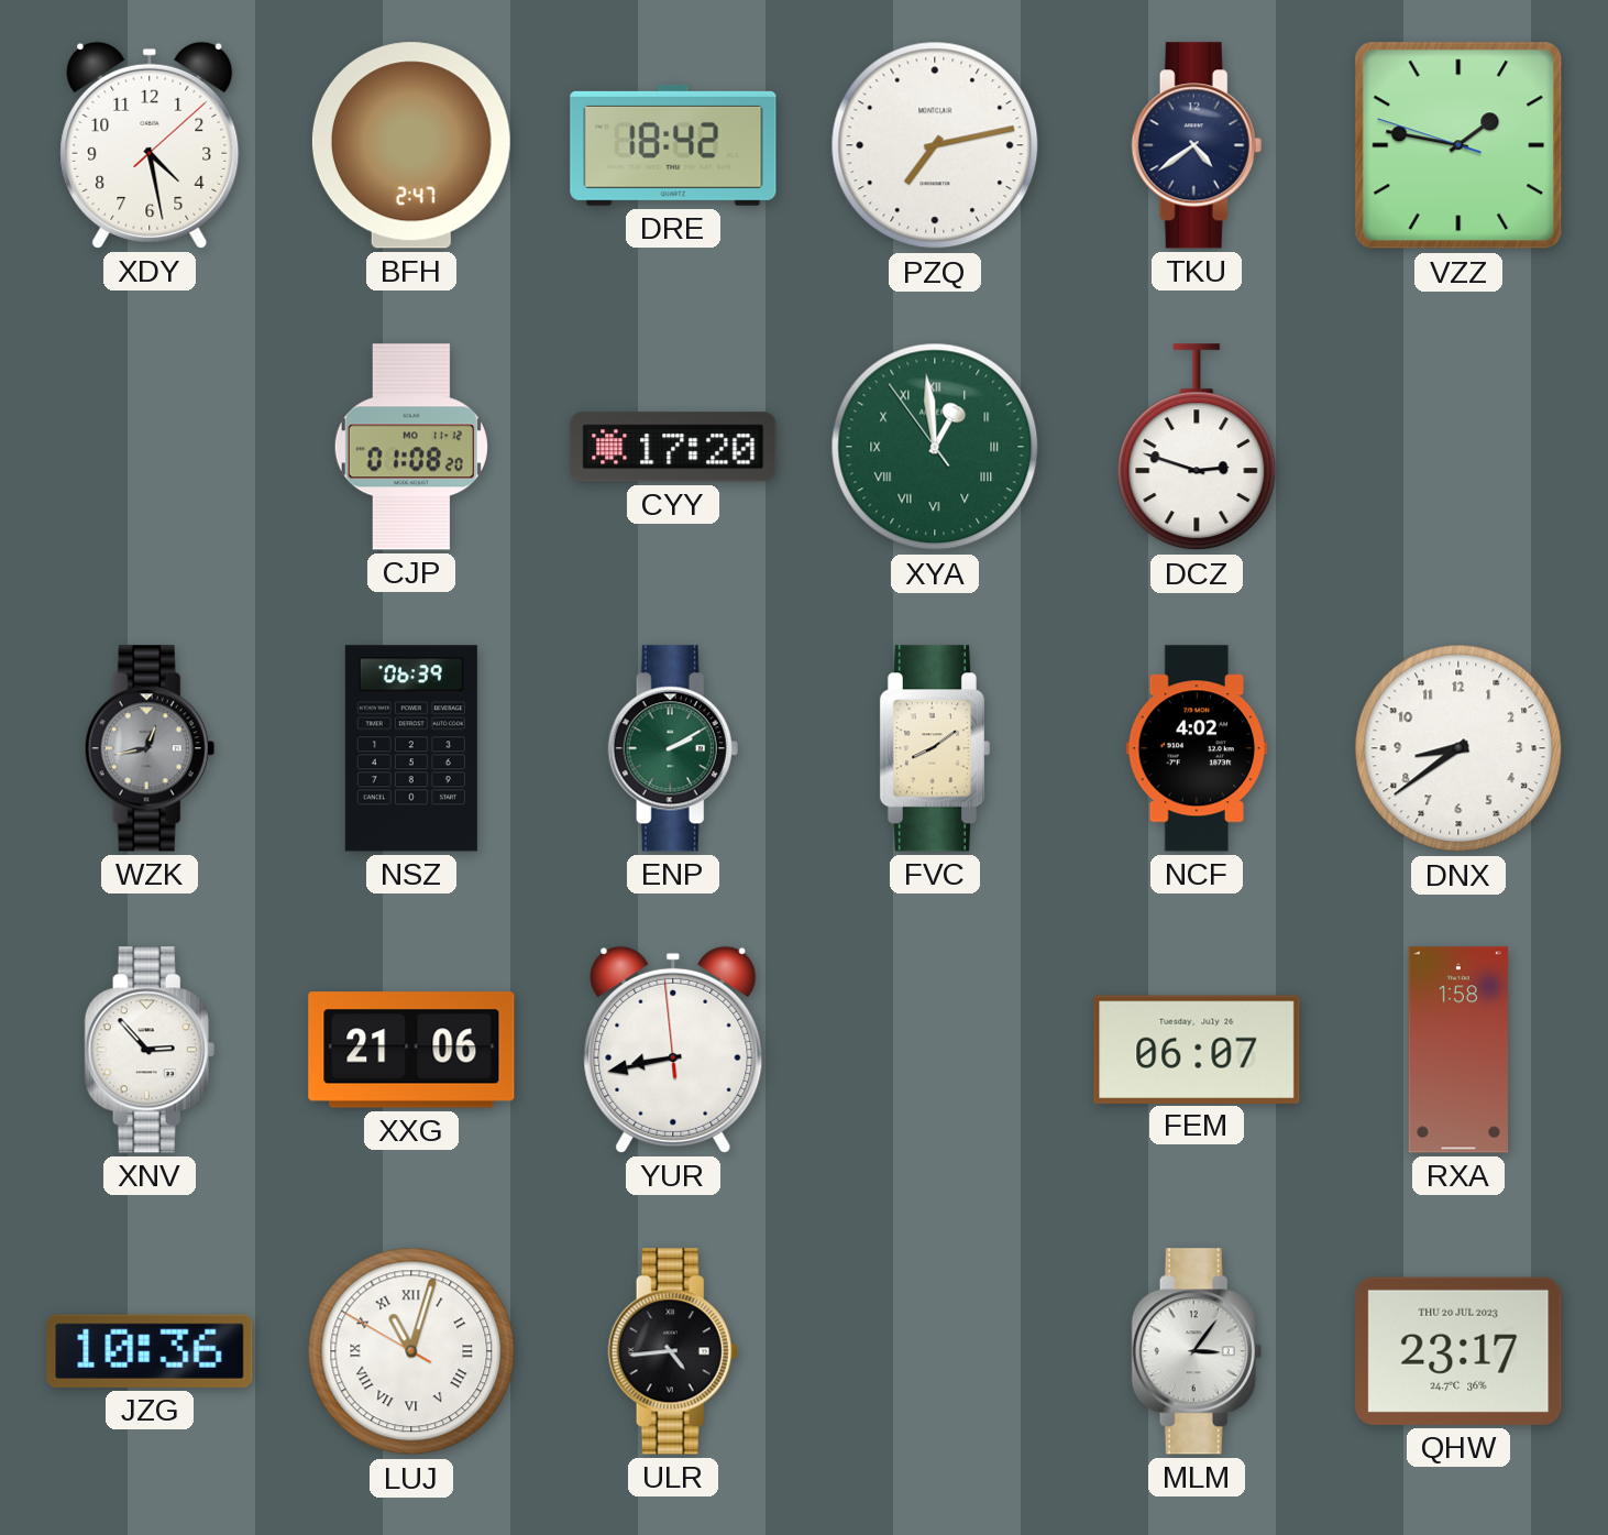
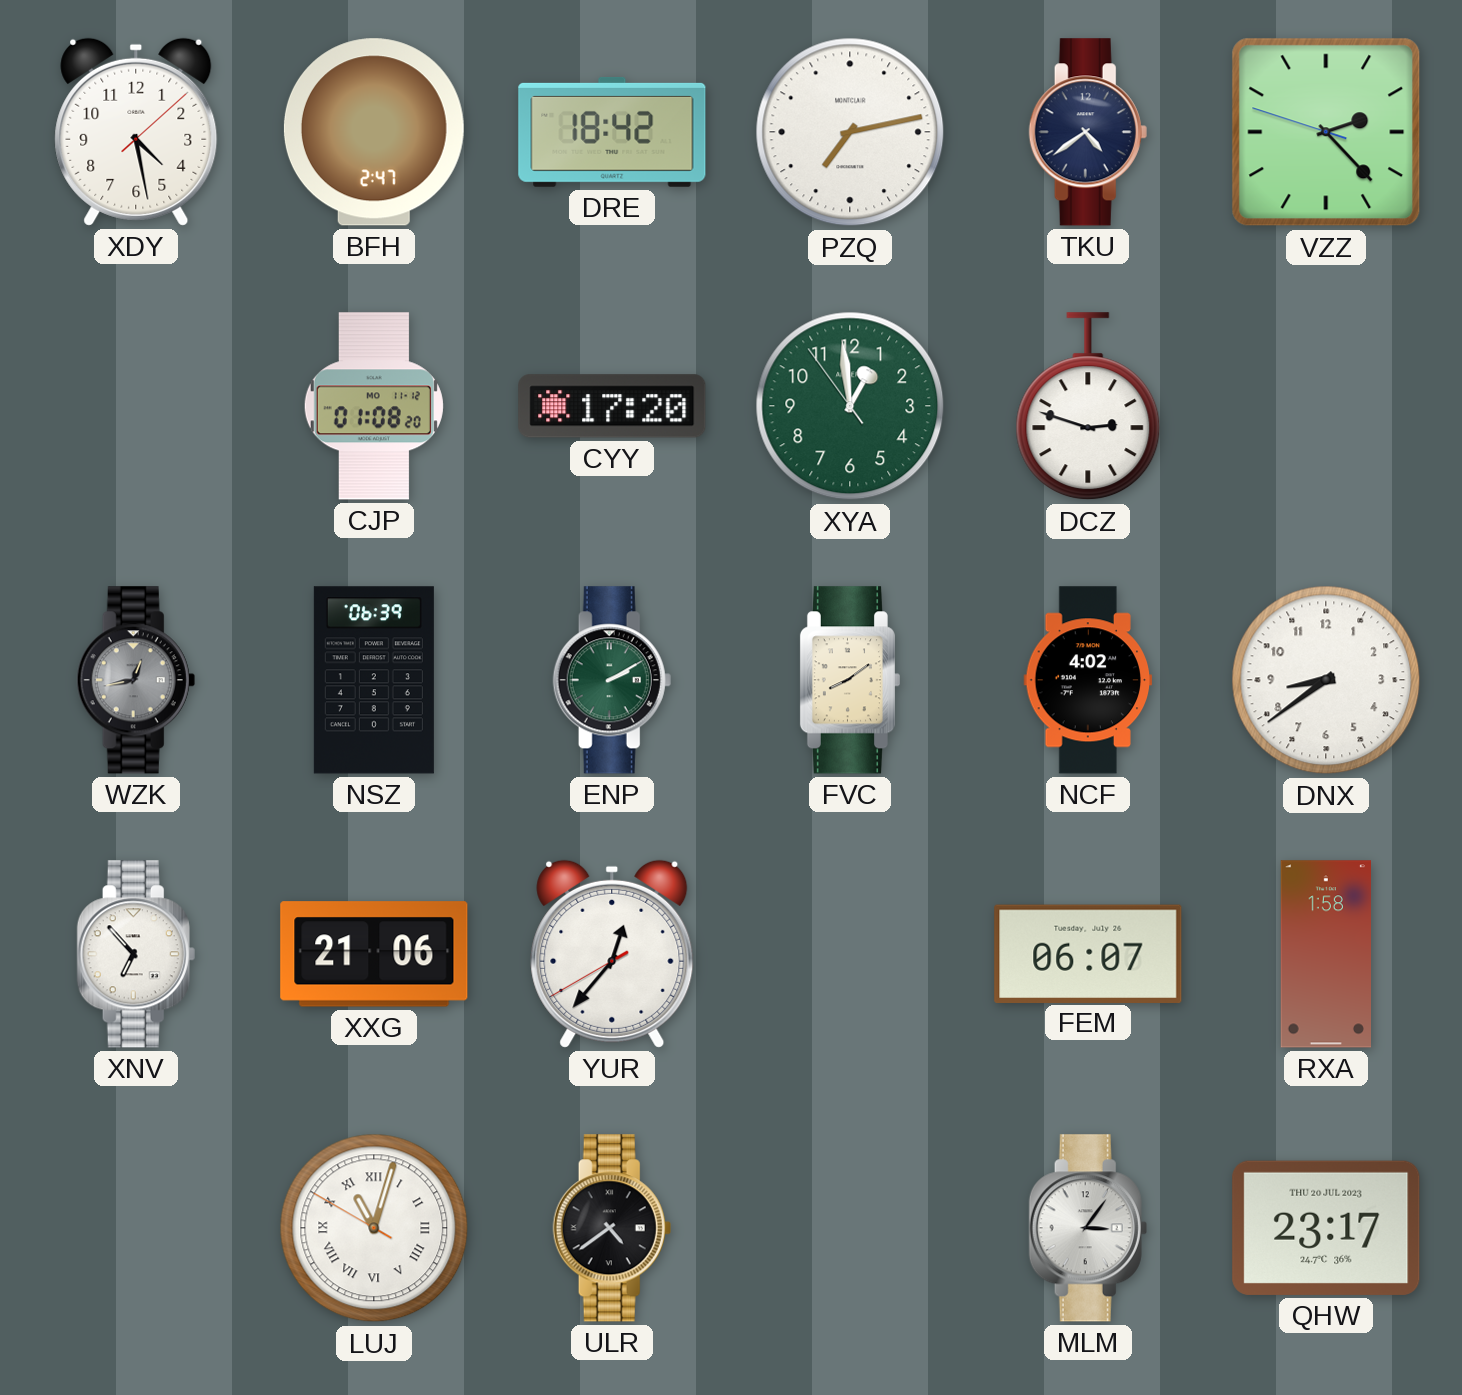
VZZ: 1:46 -> 2:22
XYA numerals: Roman -> Arabic
XNV: 2:53 -> 6:53
YUR: 8:42 -> 12:36
JZG: 10:36 -> none
ULR: 4:44 -> 4:39
